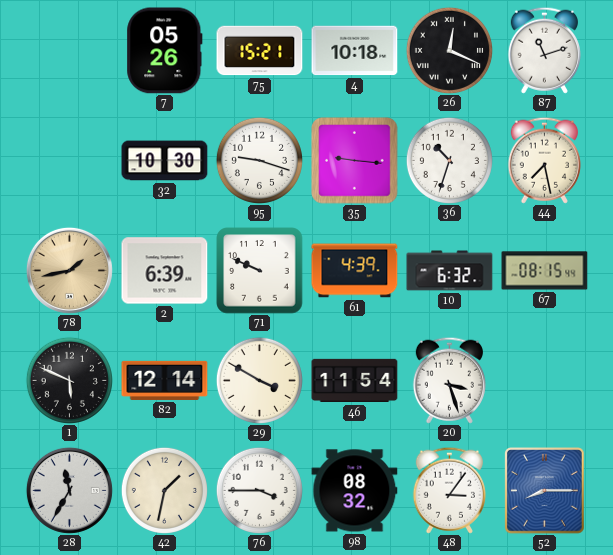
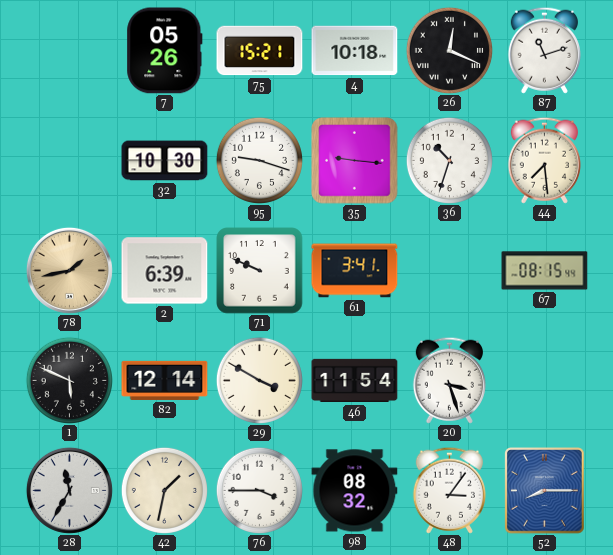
44: 7:28 -> 7:29
61: 4:39 -> 3:41
10: 6:32 -> none
